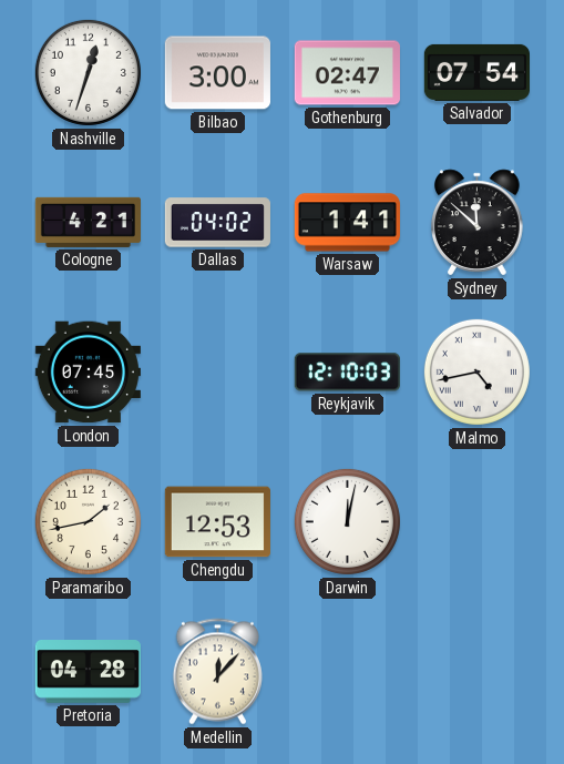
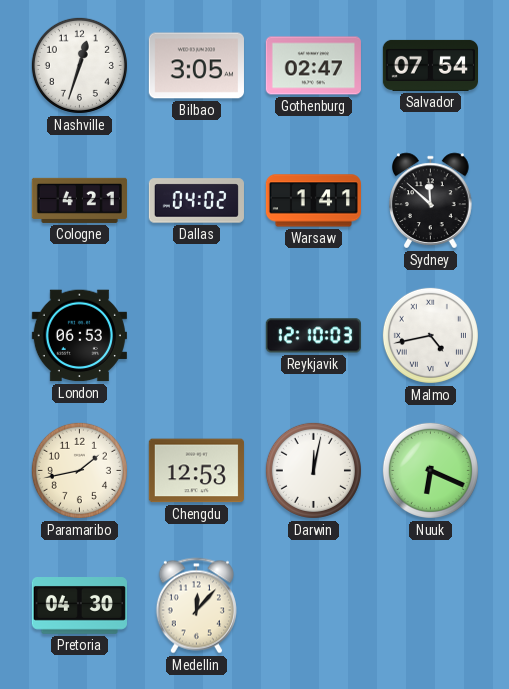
Bilbao: 3:00 -> 3:05
London: 07:45 -> 06:53
Nuuk: none -> 6:19
Pretoria: 04:28 -> 04:30
